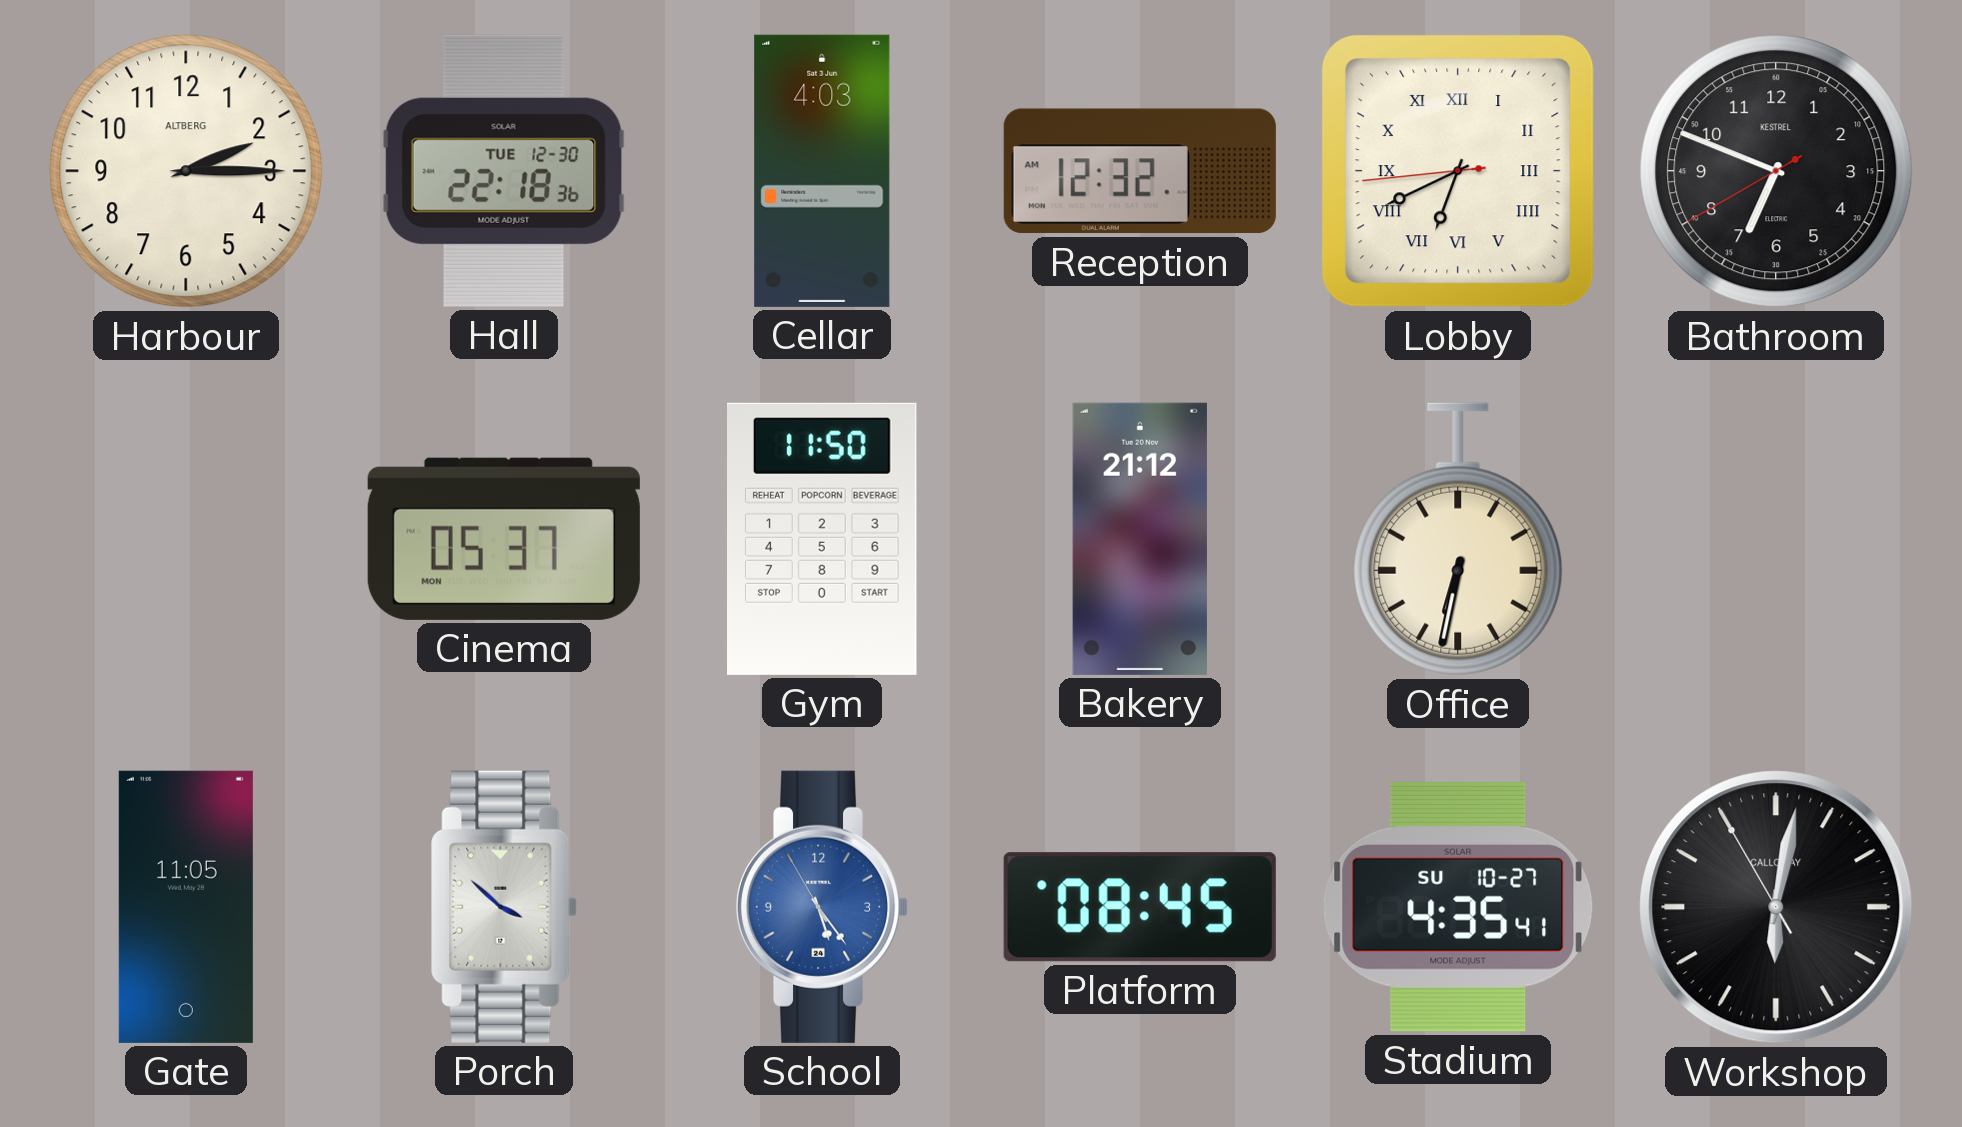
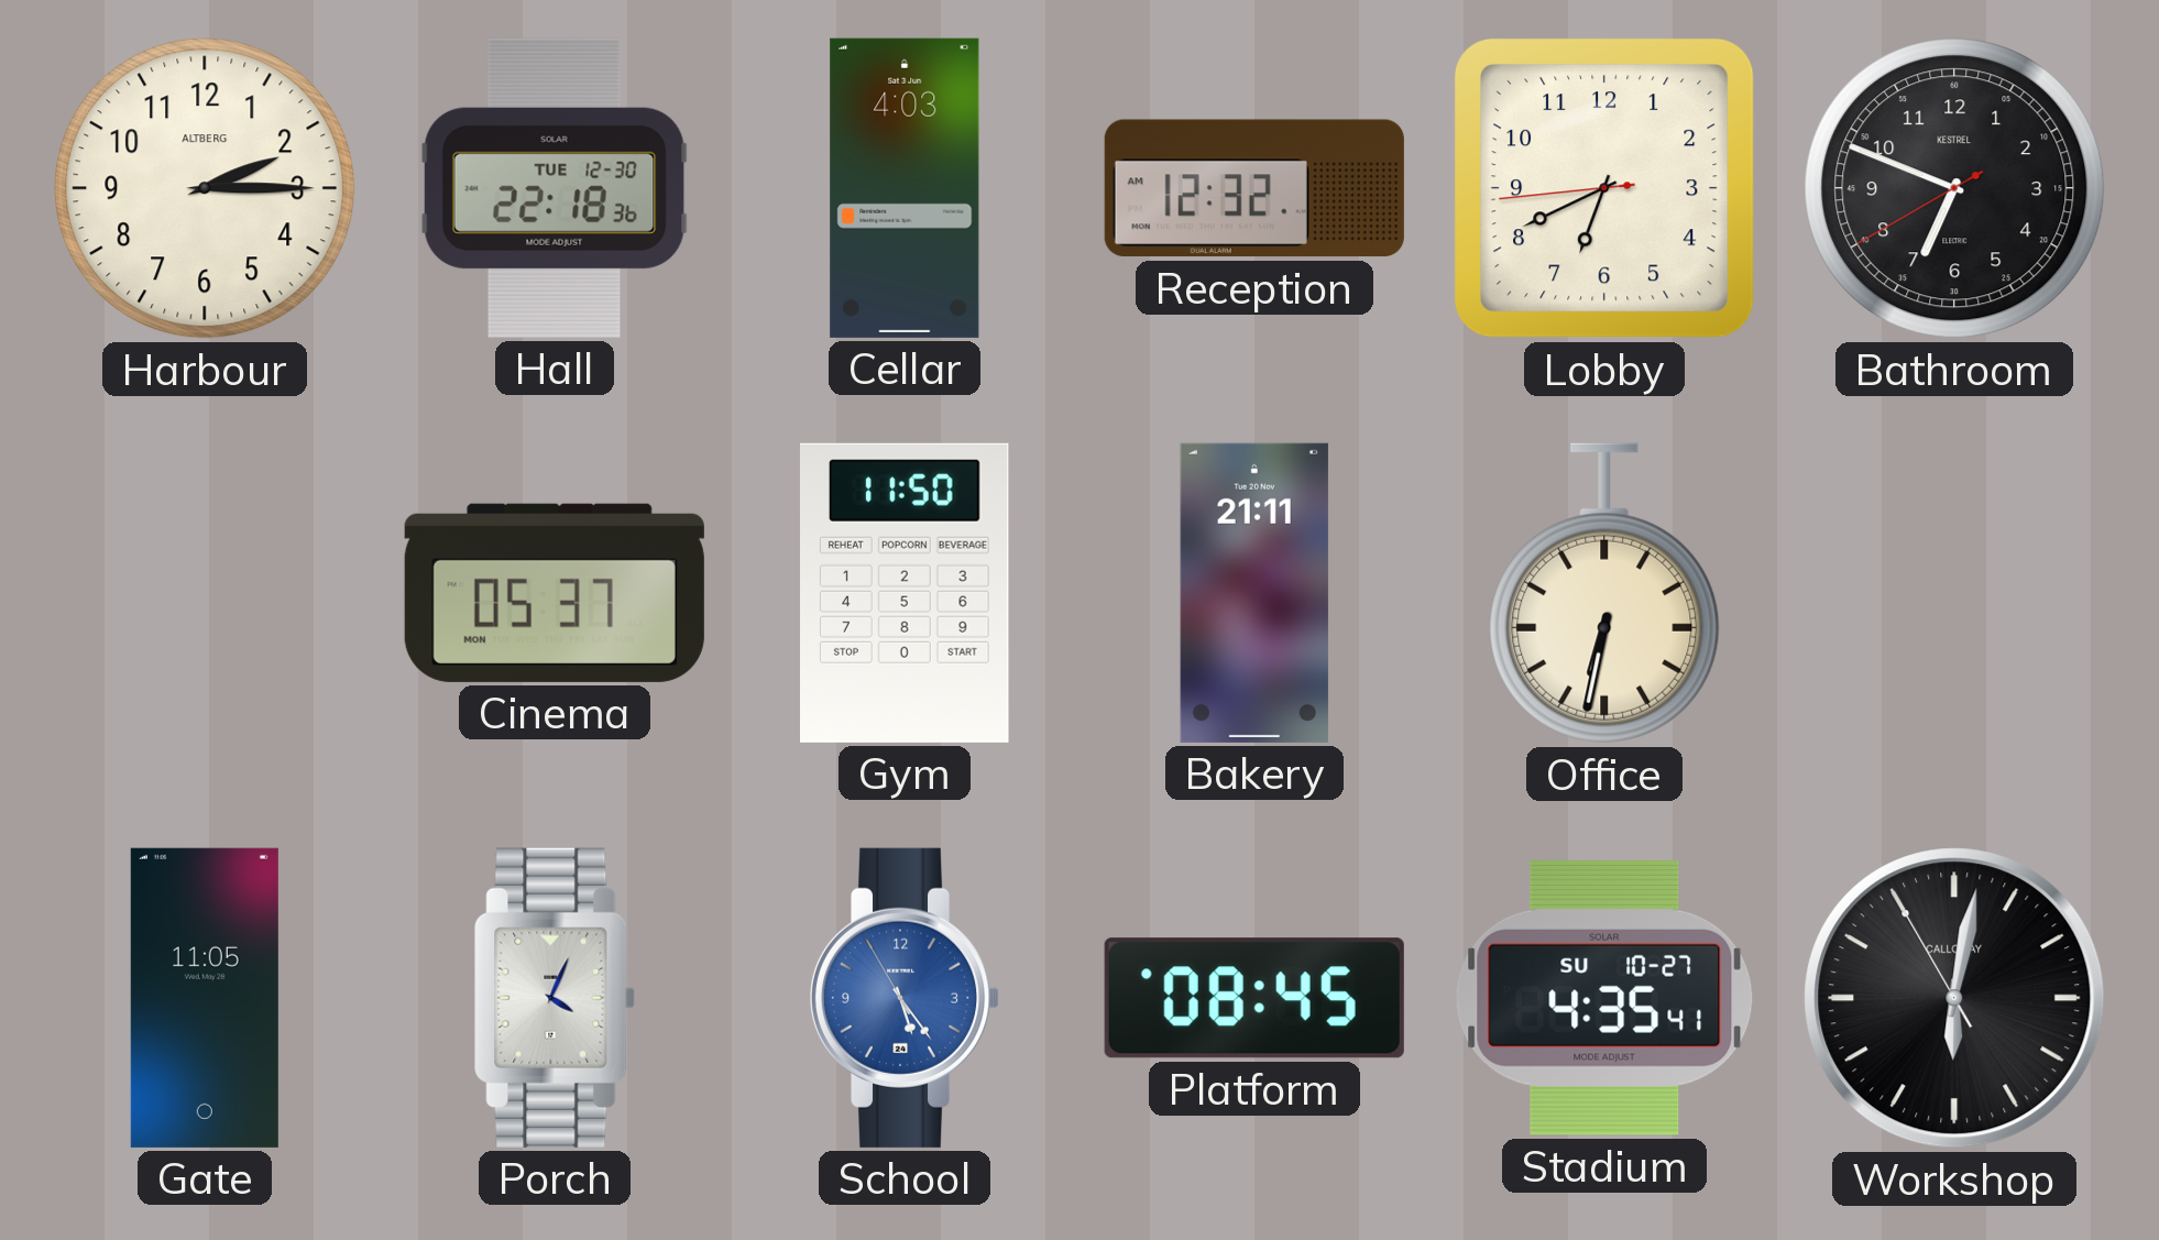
Lobby numerals: Roman -> Arabic
Bakery: 21:12 -> 21:11
Porch: 3:52 -> 4:04
